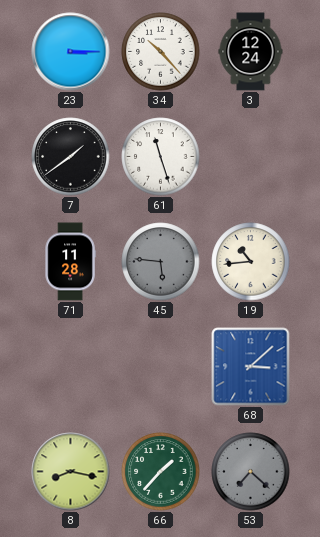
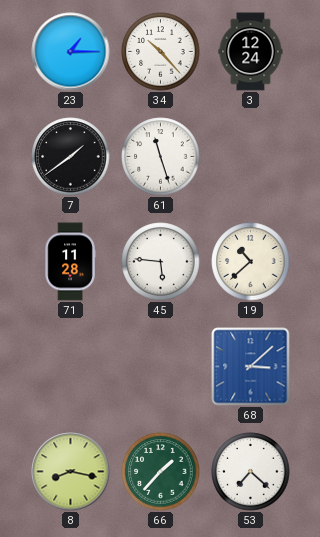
23: 3:15 -> 1:15
45 dial: grey -> white
19: 10:44 -> 10:38
53 dial: grey -> white
